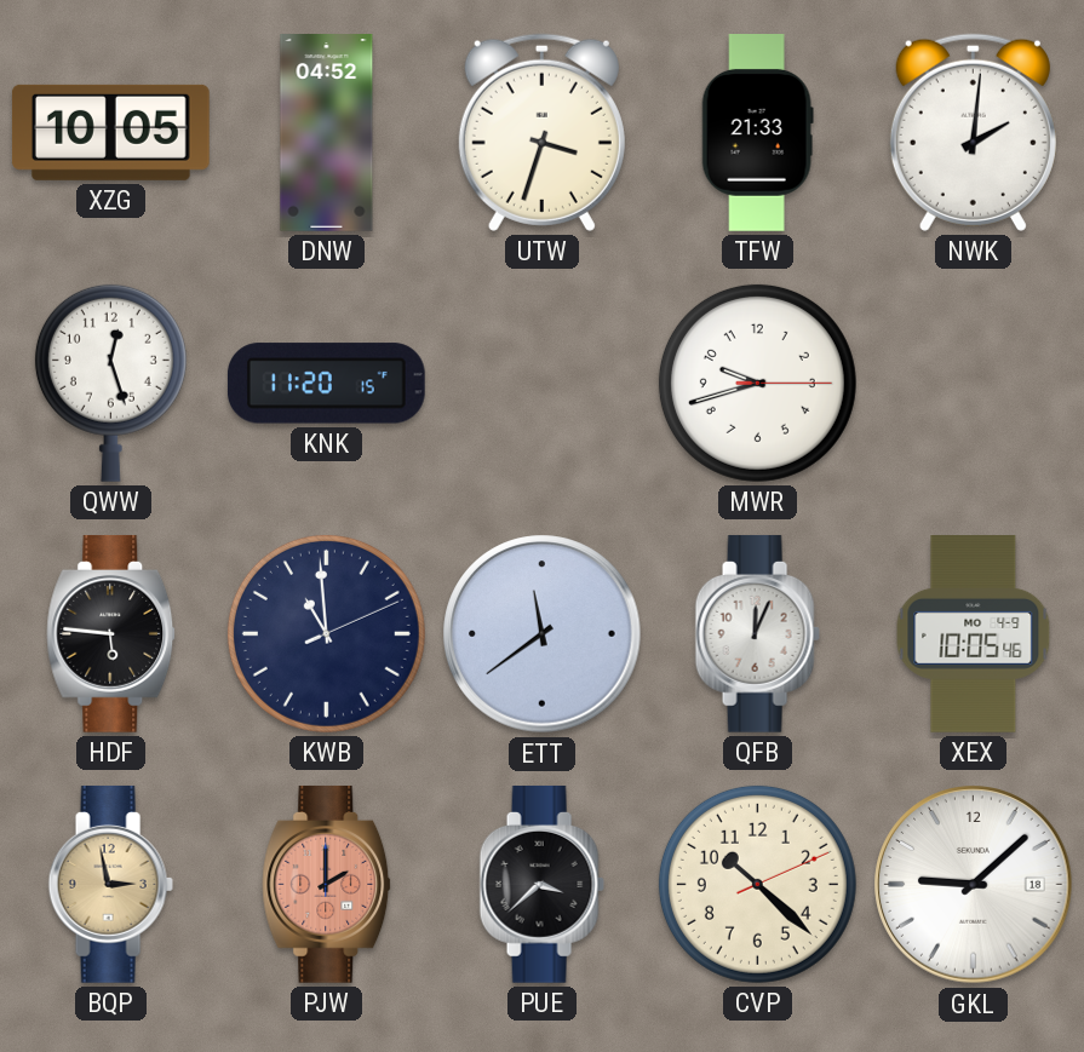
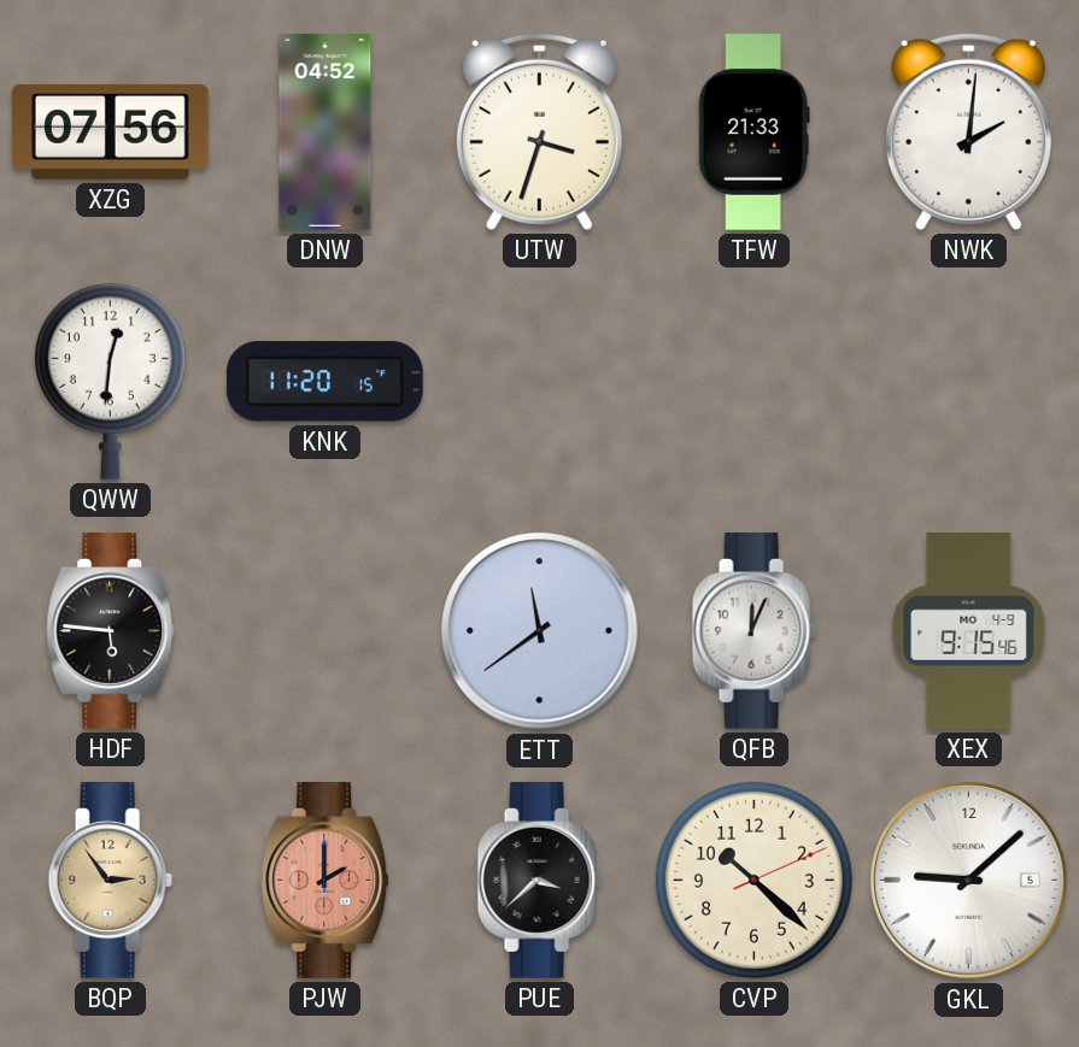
XZG: 10:05 -> 07:56
QWW: 12:27 -> 12:31
MWR: 9:42 -> none
KWB: 10:59 -> none
XEX: 10:05 -> 9:15
BQP: 2:58 -> 2:54
GKL date: 18 -> 5
